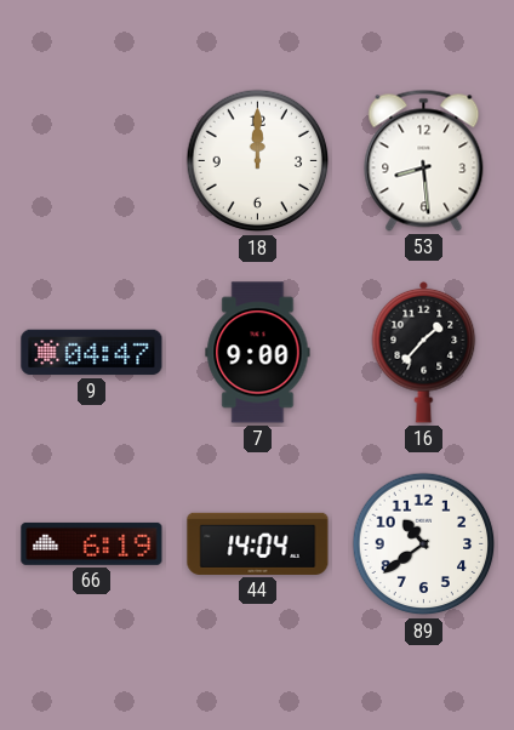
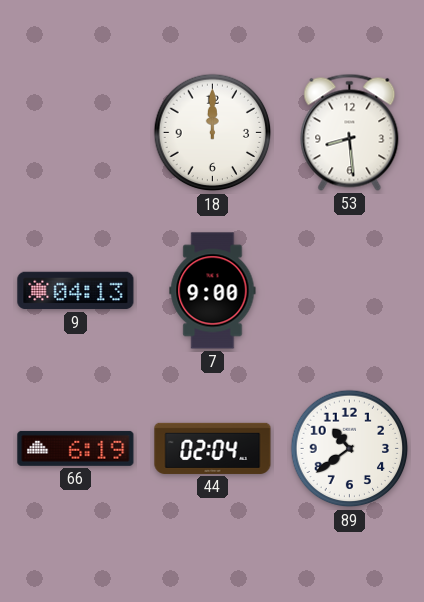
9: 04:47 -> 04:13
16: 1:37 -> none
44: 14:04 -> 02:04
